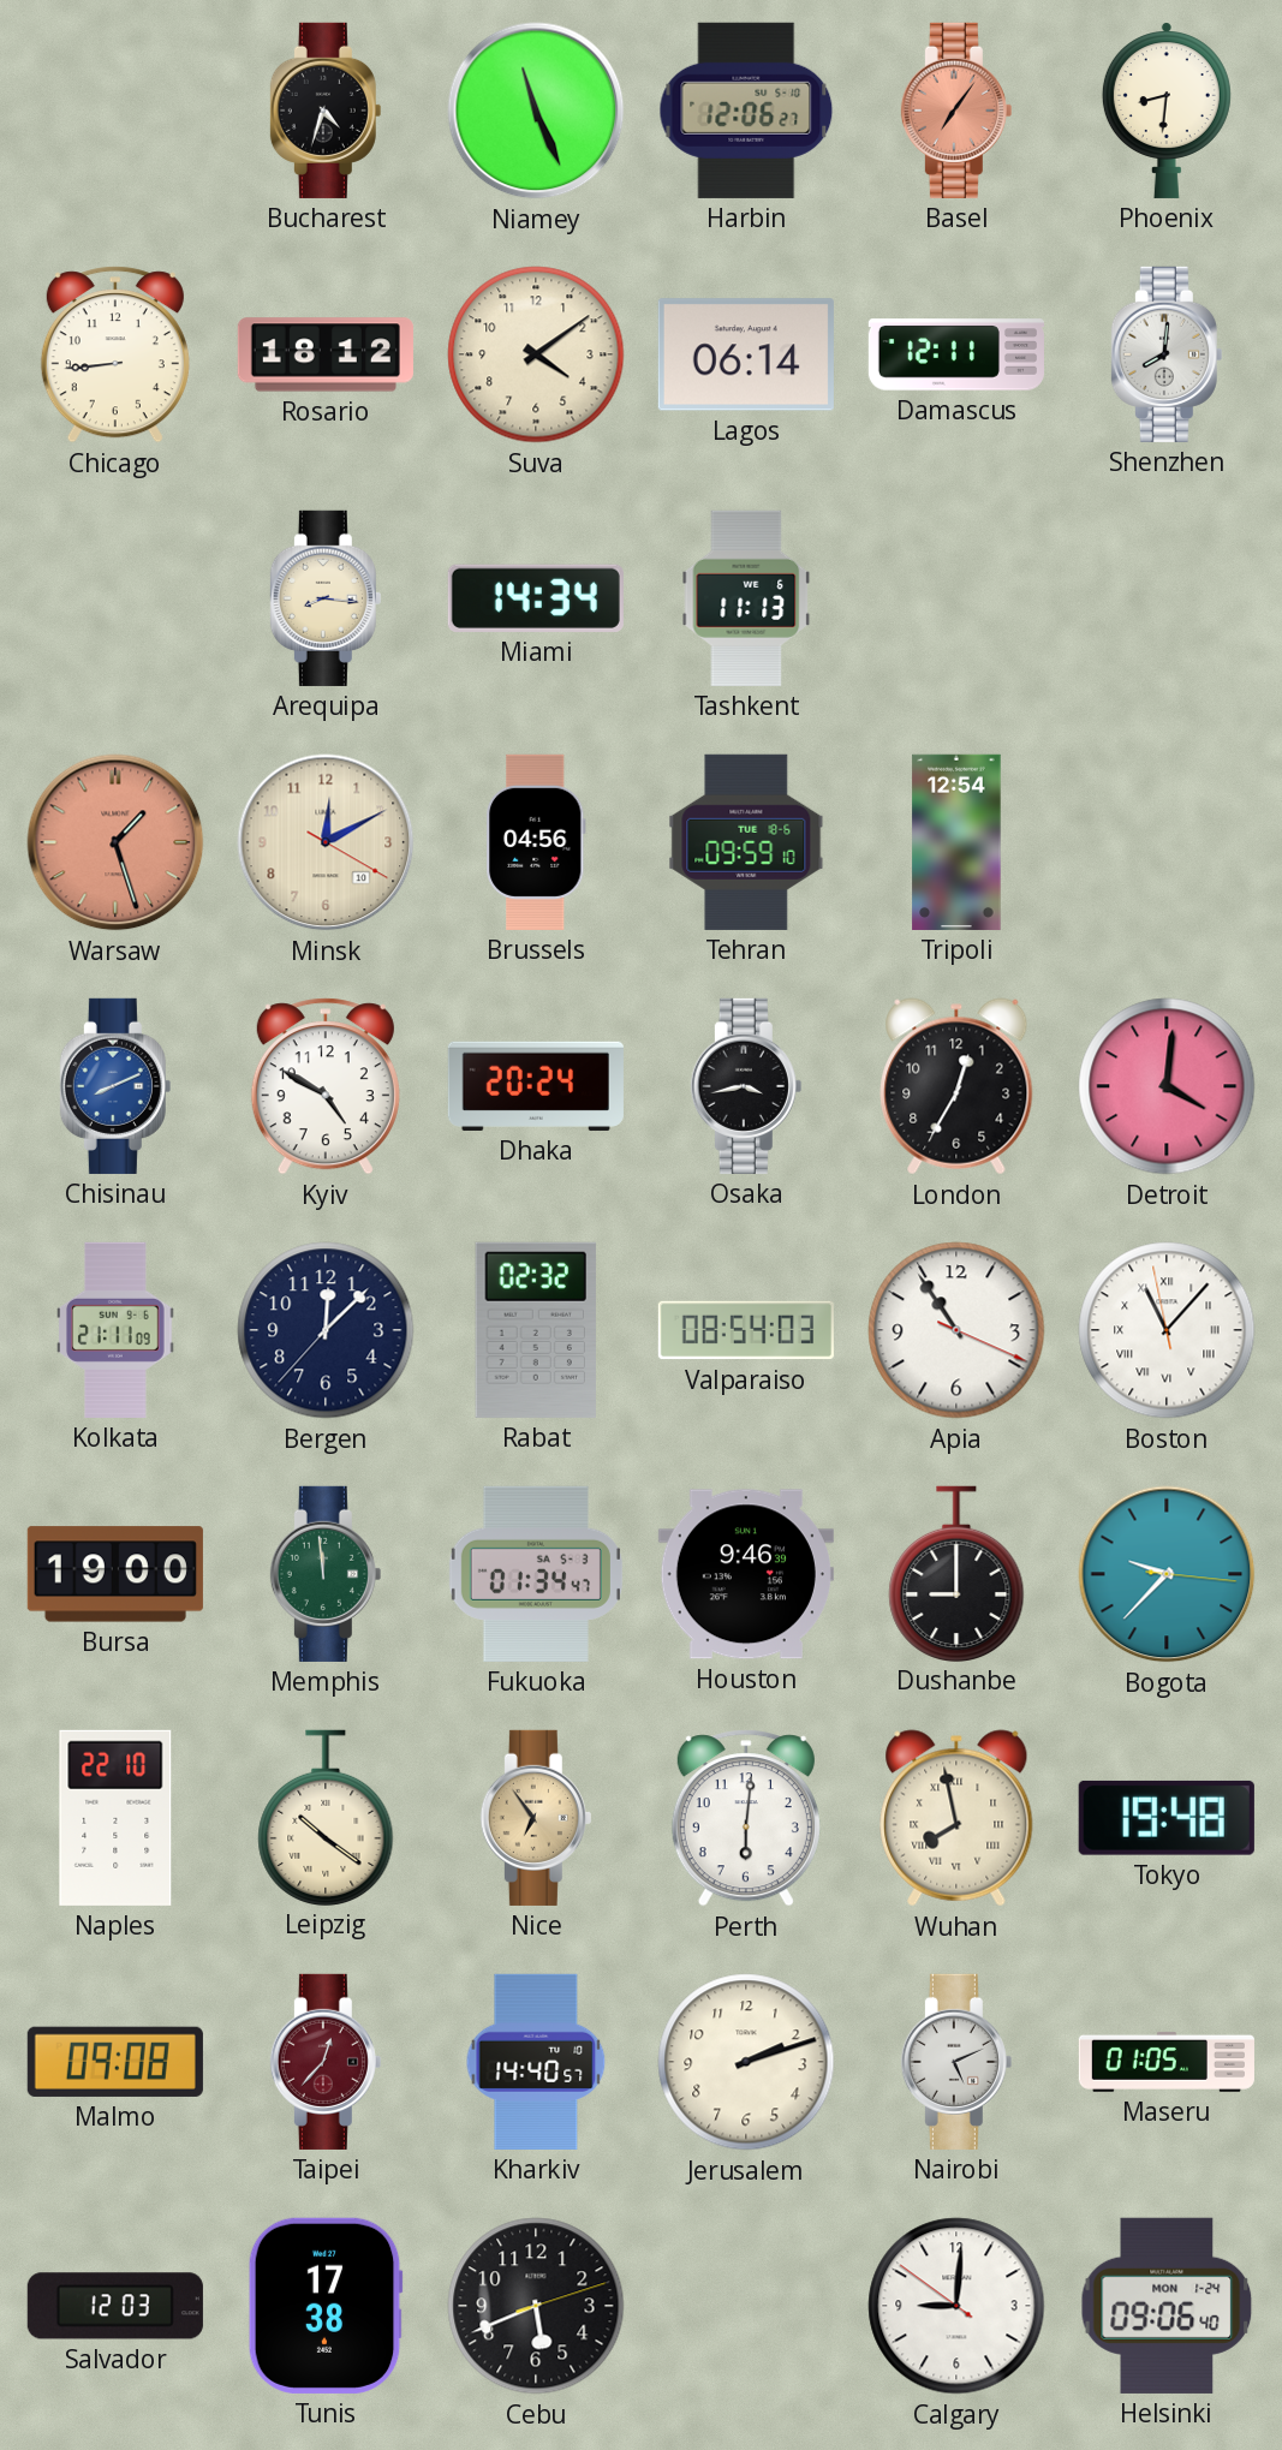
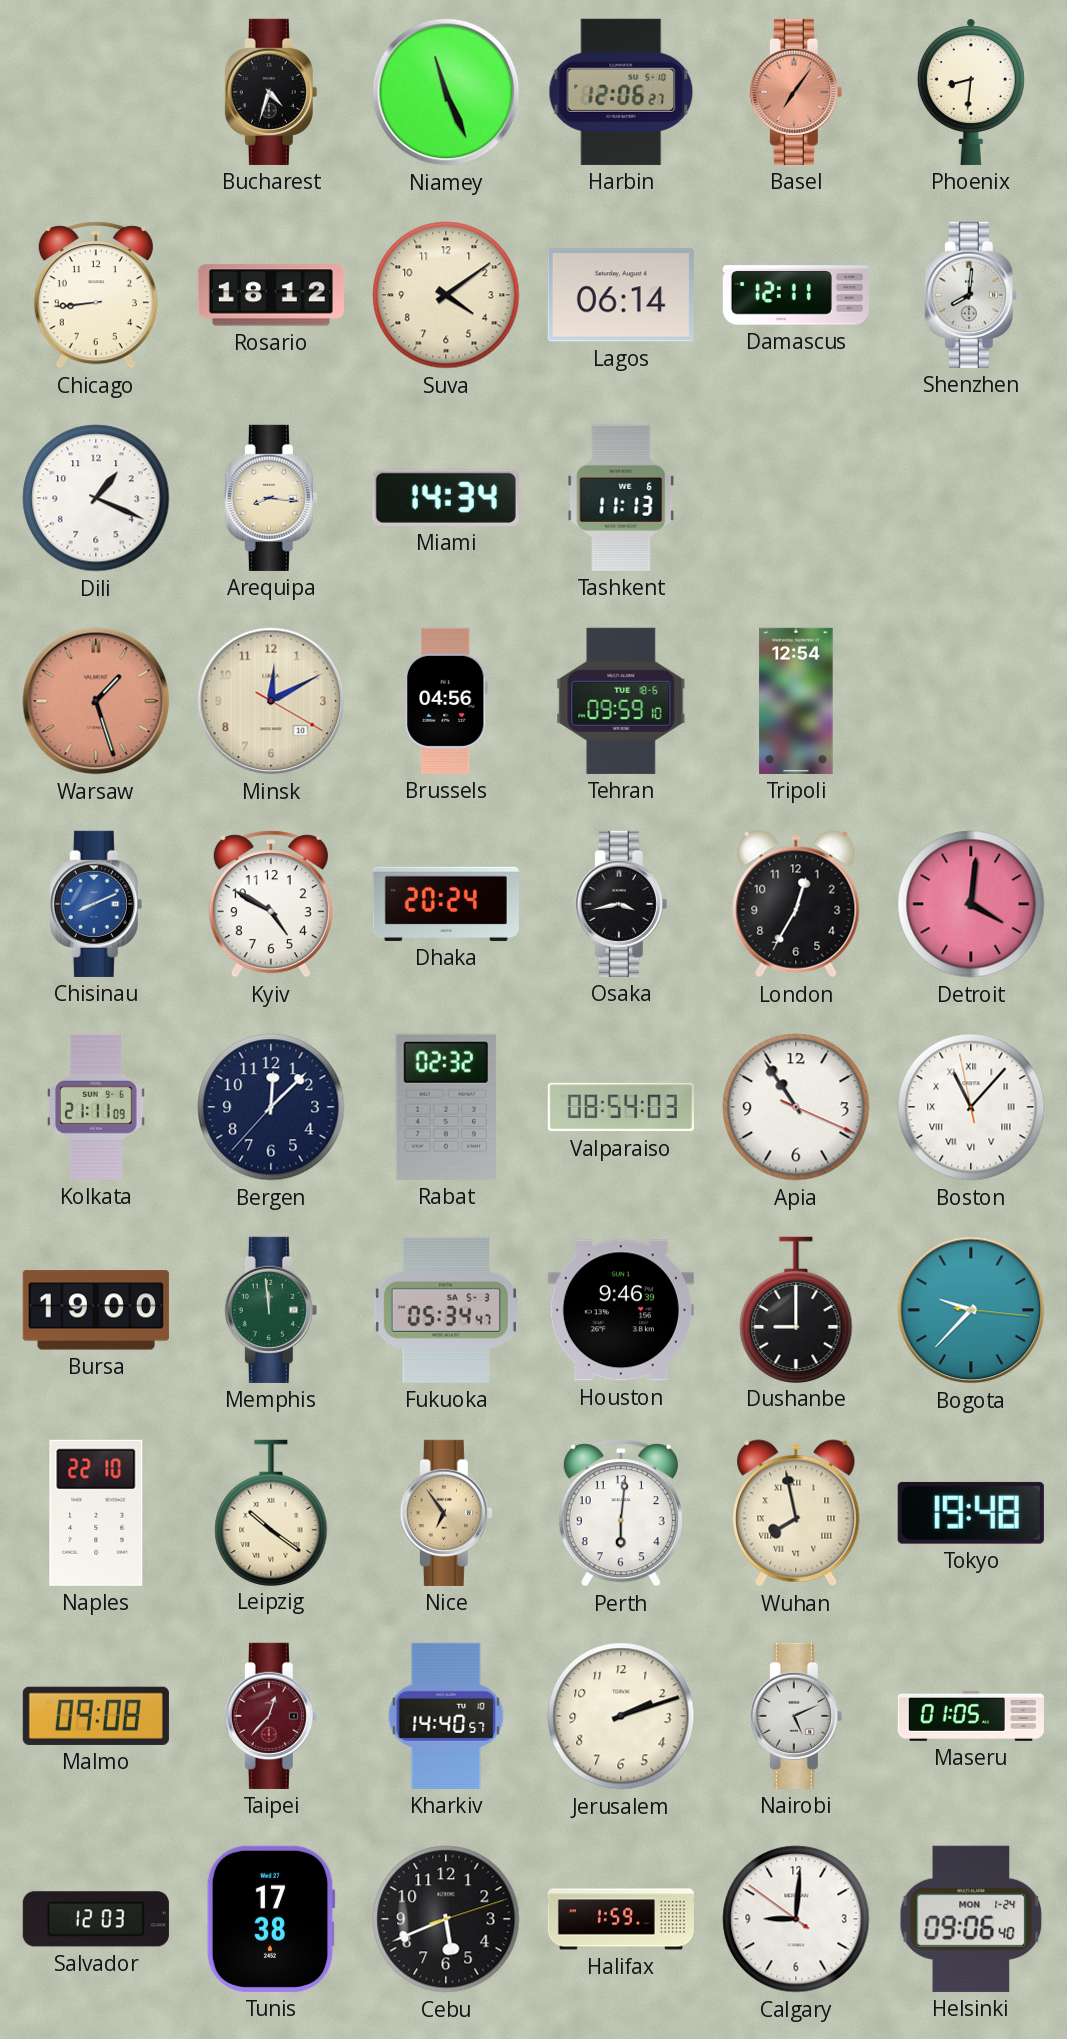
Dili: none -> 1:19
Fukuoka: 01:34 -> 05:34
Halifax: none -> 1:59
